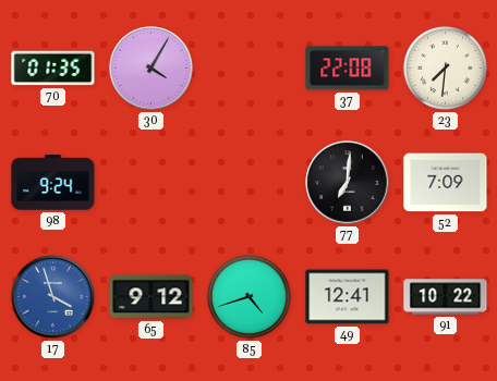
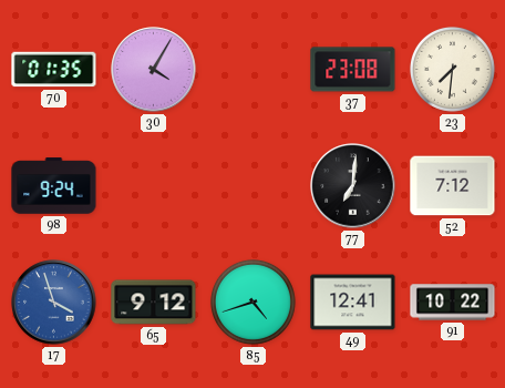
37: 22:08 -> 23:08
52: 7:09 -> 7:12
